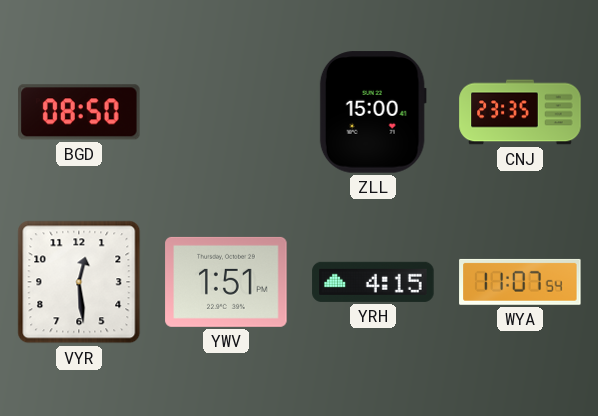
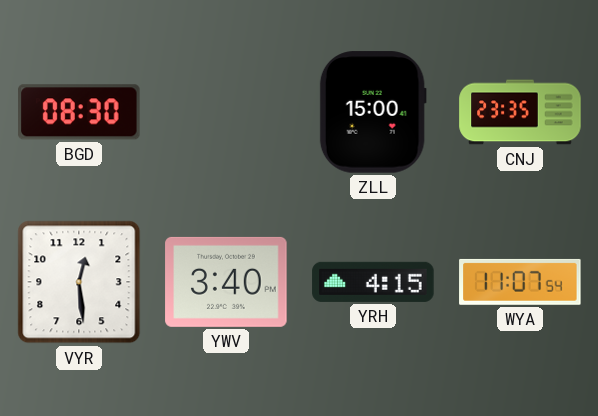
BGD: 08:50 -> 08:30
YWV: 1:51 -> 3:40
